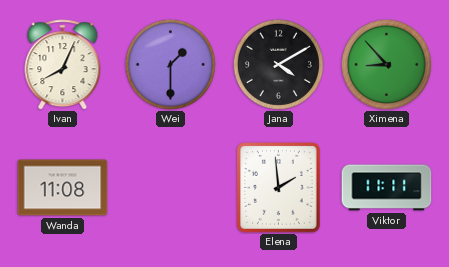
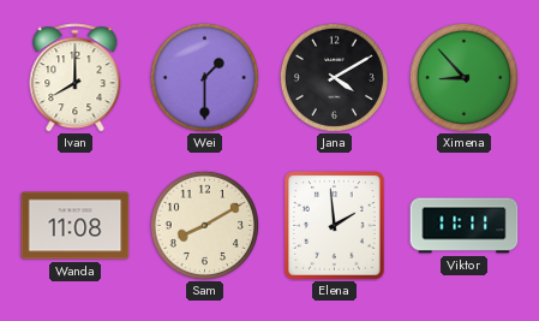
Ivan: 8:04 -> 8:00
Sam: none -> 8:10
